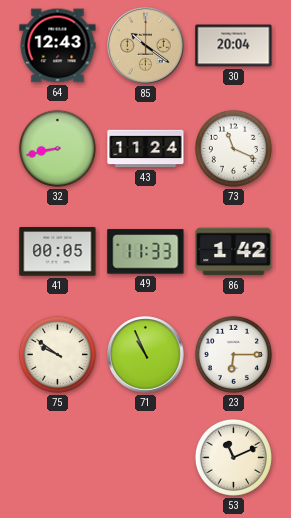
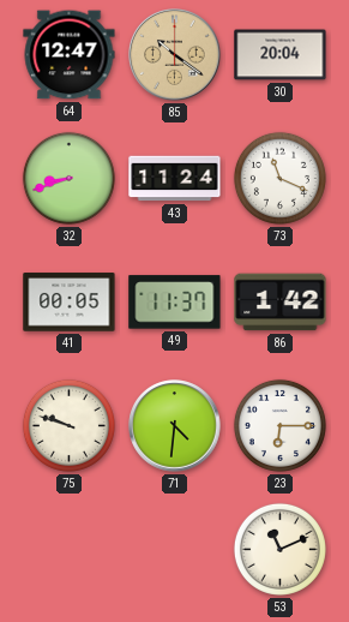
64: 12:43 -> 12:47
32: 8:43 -> 8:42
49: 11:33 -> 11:37
75: 9:51 -> 9:48
71: 10:56 -> 4:31
